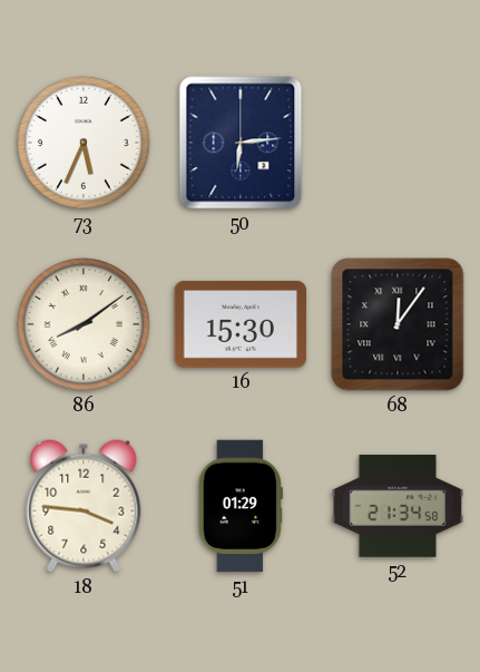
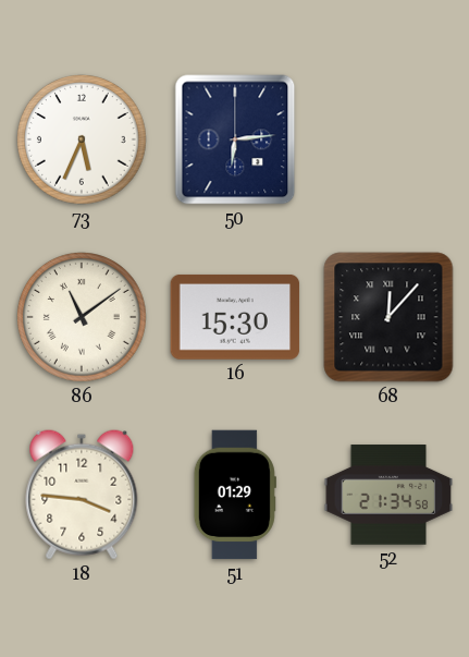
86: 8:09 -> 11:09
68: 12:06 -> 12:07
